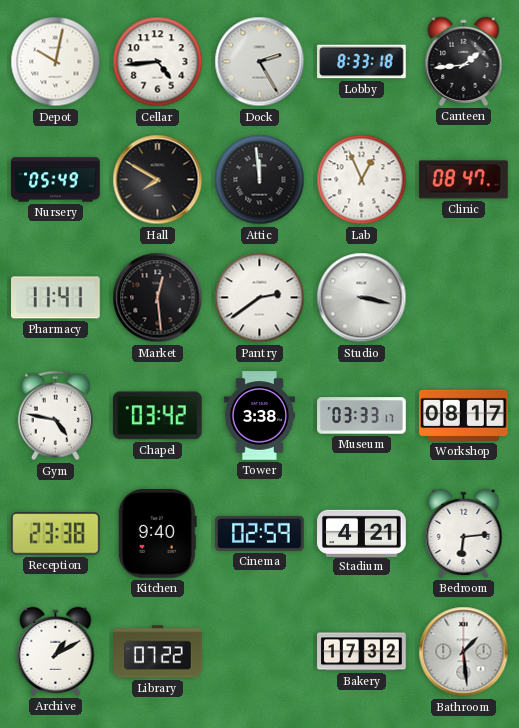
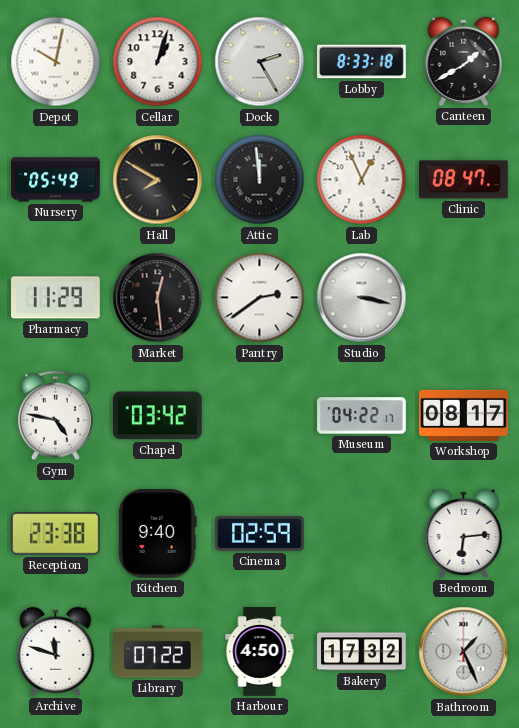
Cellar: 4:44 -> 1:03
Canteen: 1:44 -> 1:40
Pharmacy: 11:41 -> 11:29
Tower: 3:38 -> none
Museum: 03:33 -> 04:22
Stadium: 4:21 -> none
Archive: 1:10 -> 11:48
Harbour: none -> 4:50
Bathroom: 1:29 -> 1:26
